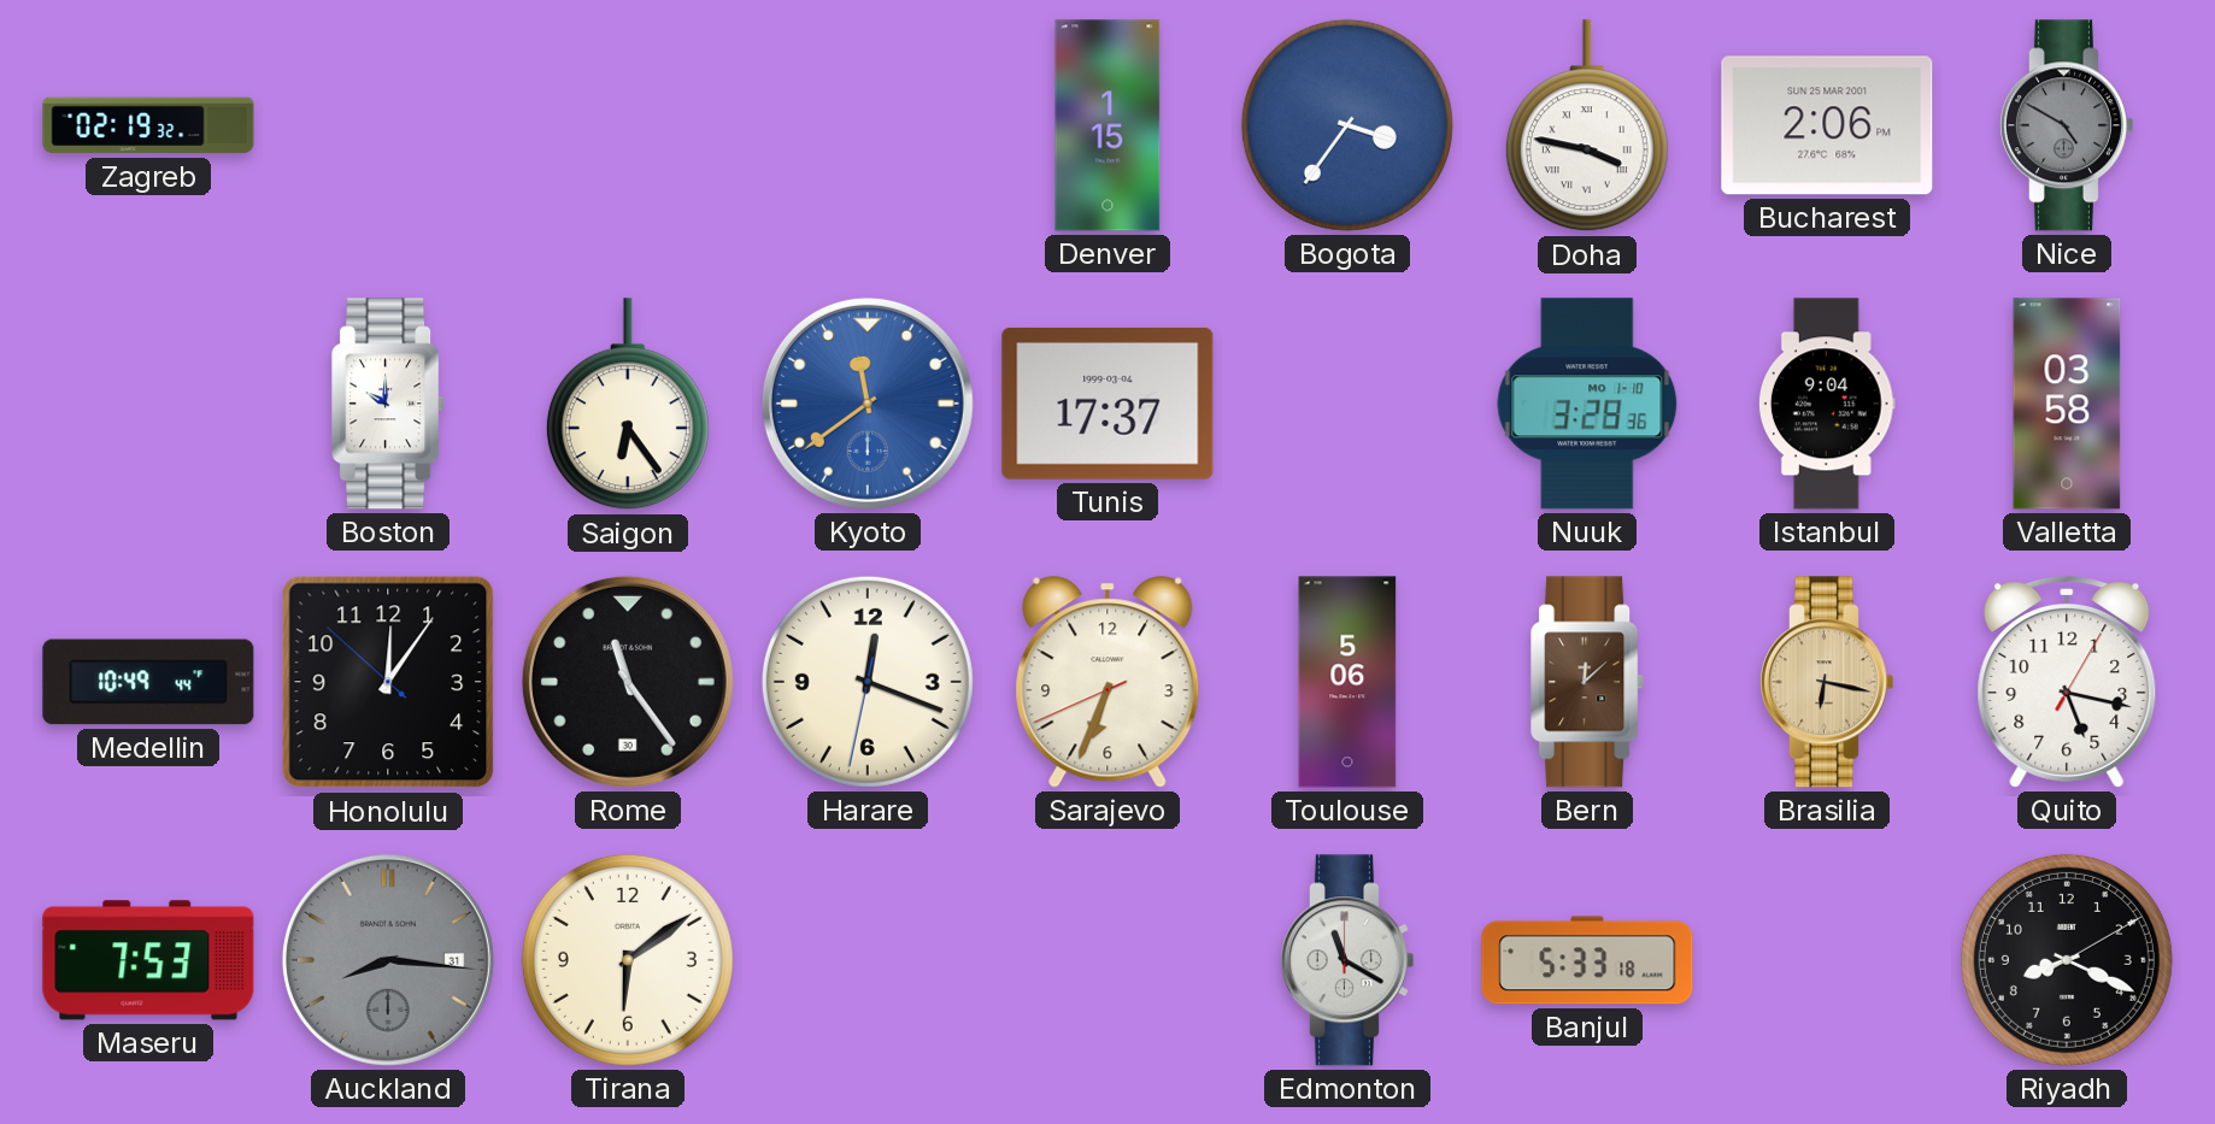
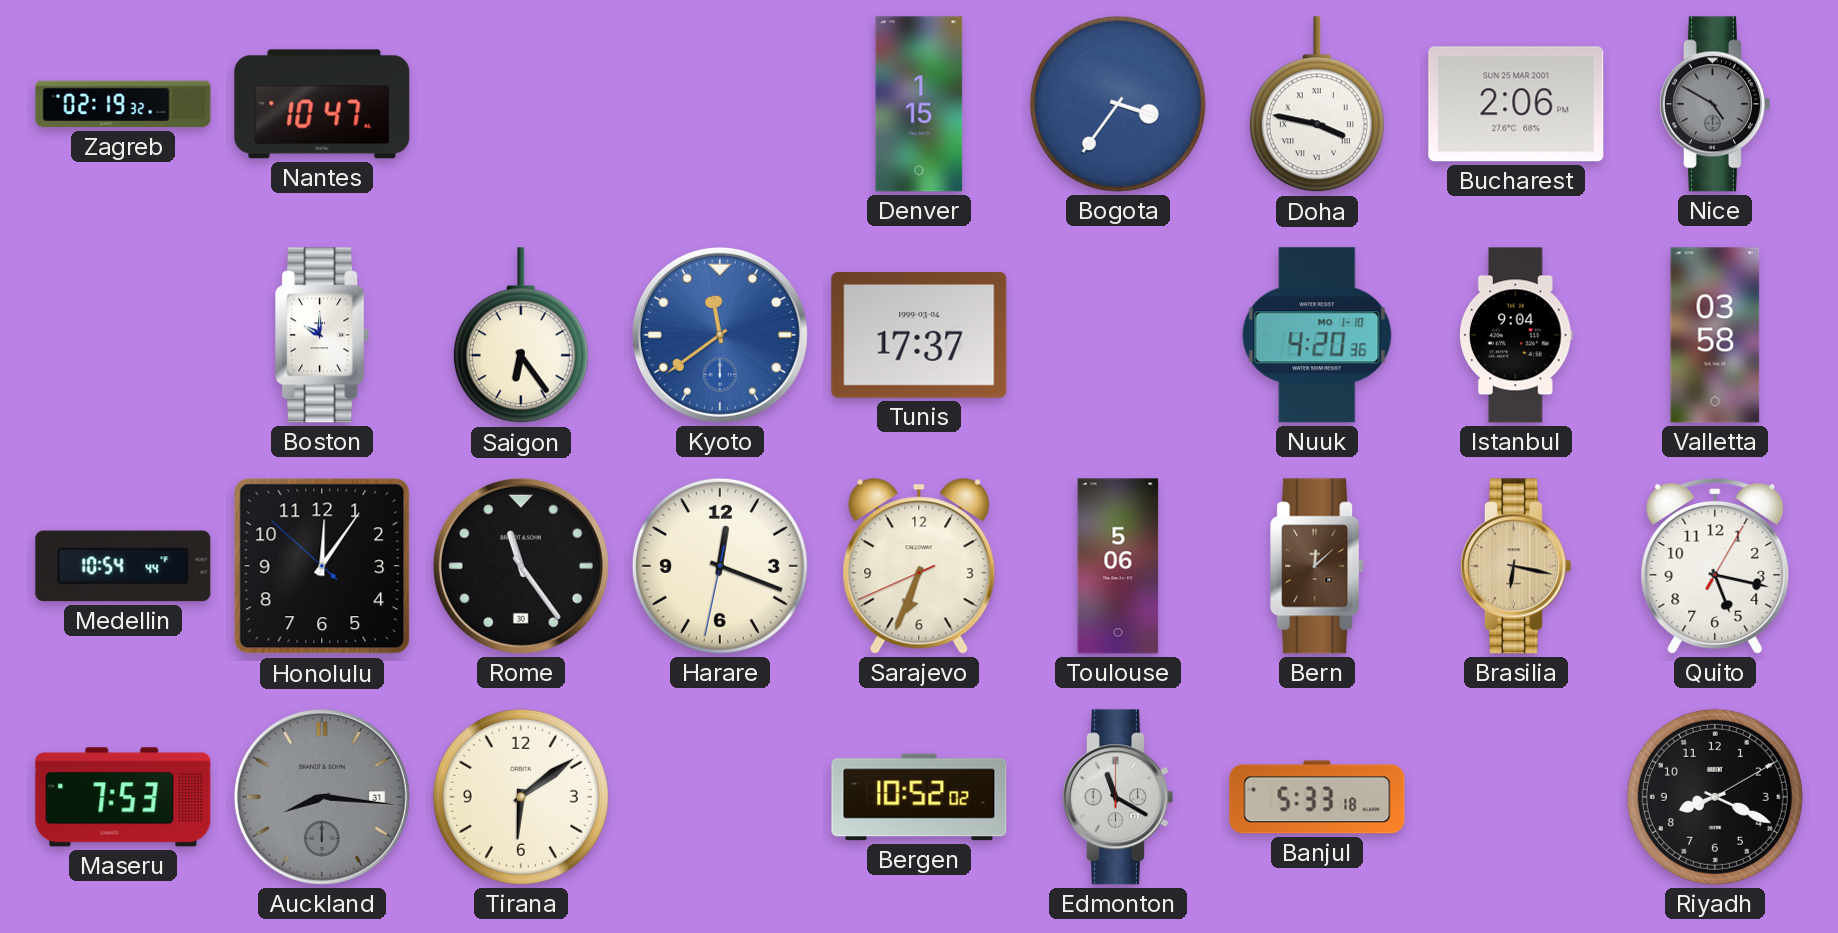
Nantes: none -> 10:47
Nuuk: 3:28 -> 4:20
Medellin: 10:49 -> 10:54
Bergen: none -> 10:52
